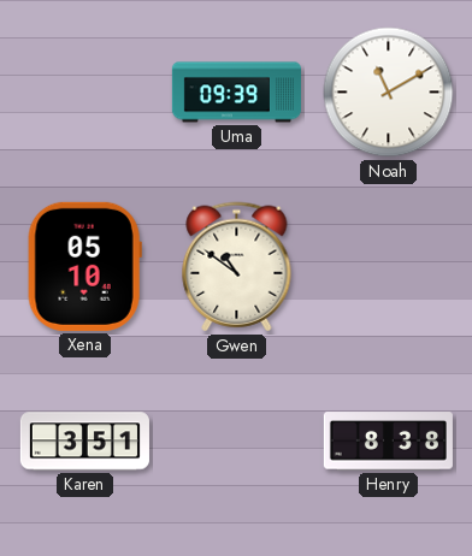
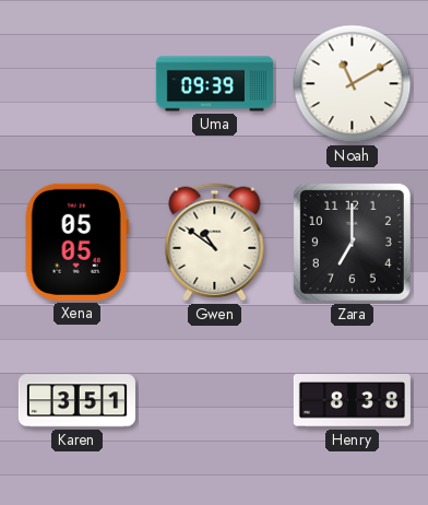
Xena: 05:10 -> 05:05
Zara: none -> 7:00
